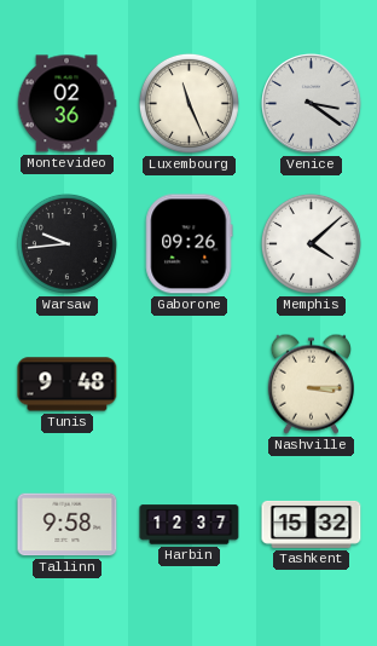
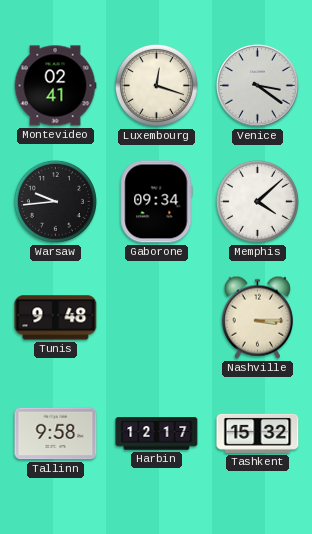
Montevideo: 02:36 -> 02:41
Luxembourg: 11:26 -> 12:18
Gaborone: 09:26 -> 09:34
Harbin: 12:37 -> 12:17
